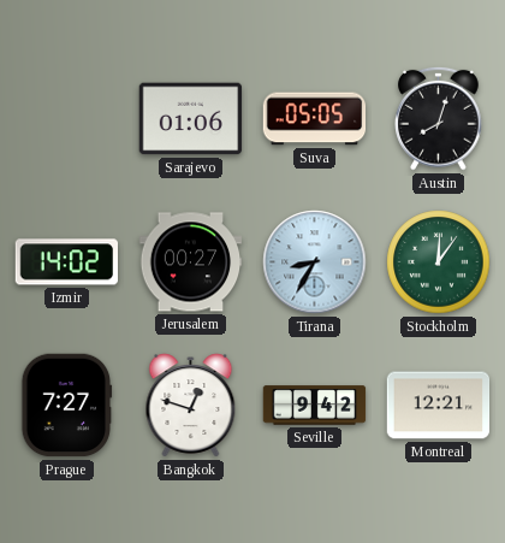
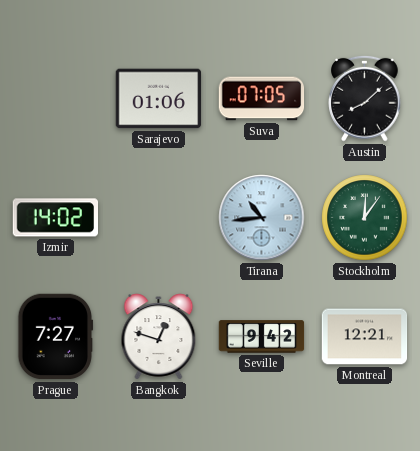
Suva: 05:05 -> 07:05
Austin: 8:03 -> 8:08
Jerusalem: 00:27 -> none
Tirana: 8:35 -> 10:44
